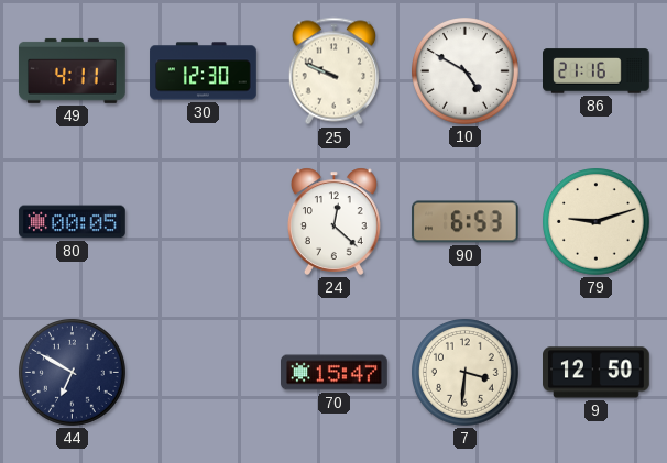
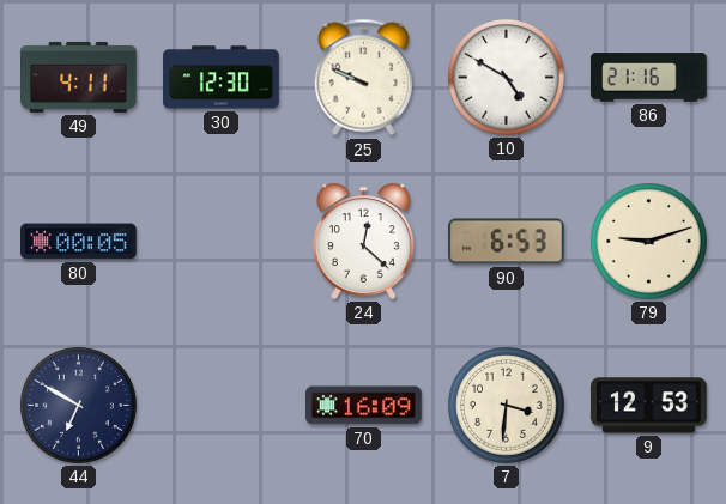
70: 15:47 -> 16:09
9: 12:50 -> 12:53
